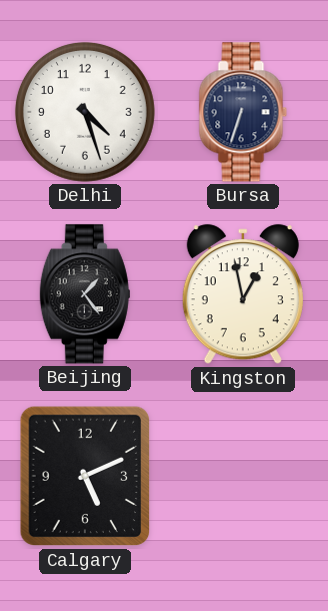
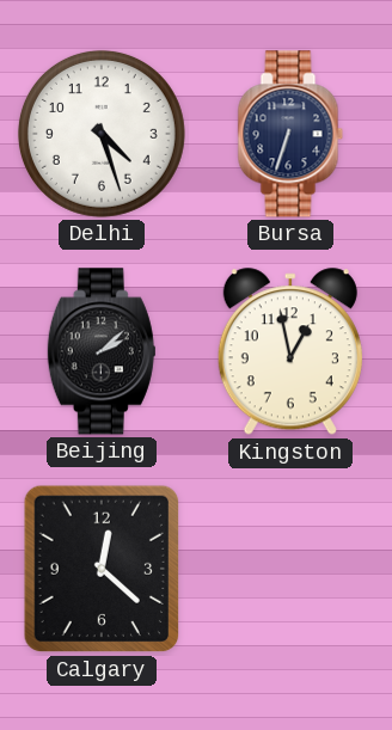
Beijing: 1:24 -> 2:08
Calgary: 5:11 -> 12:22
